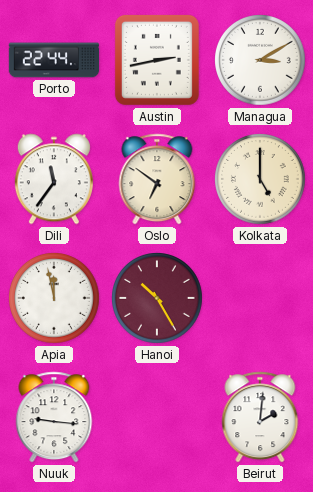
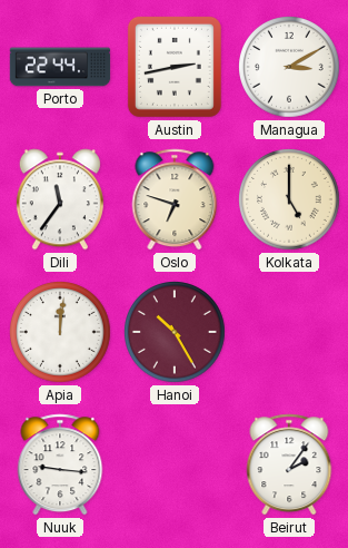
Oslo: 6:51 -> 6:48
Apia: 11:58 -> 12:01
Beirut: 2:01 -> 2:06
